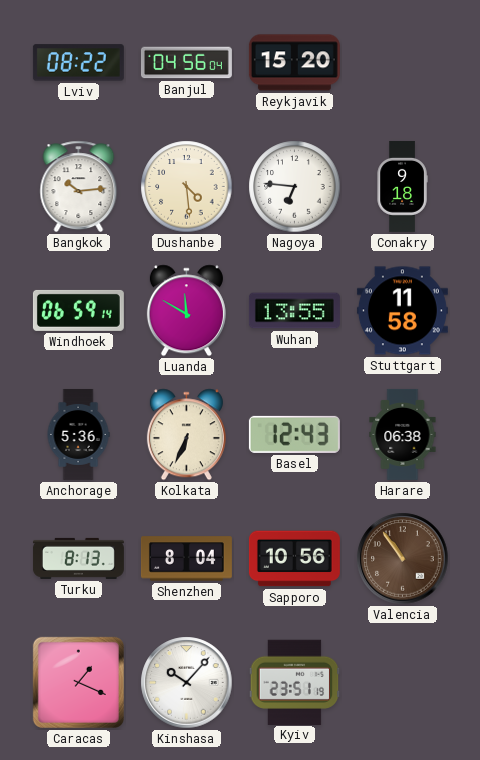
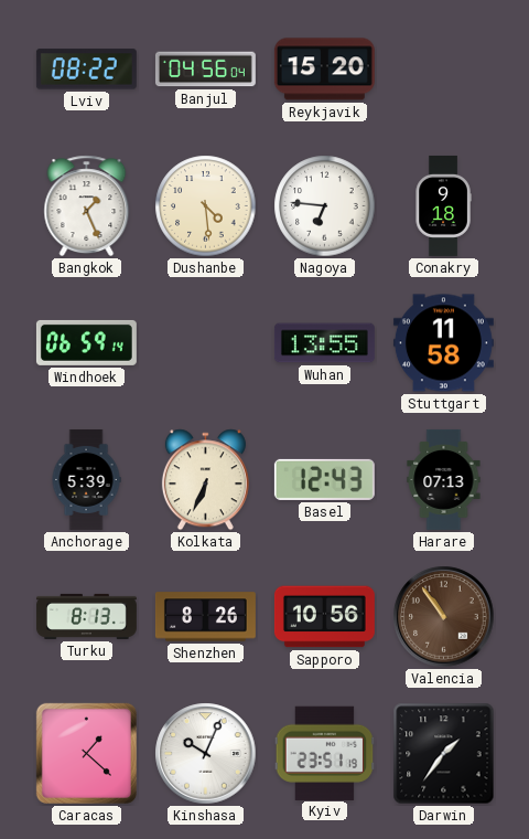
Bangkok: 10:14 -> 1:26
Luanda: 11:50 -> none
Anchorage: 5:36 -> 5:39
Harare: 06:38 -> 07:13
Shenzhen: 8:04 -> 8:26
Caracas: 1:19 -> 1:22
Kinshasa: 10:07 -> 10:04
Darwin: none -> 1:36
